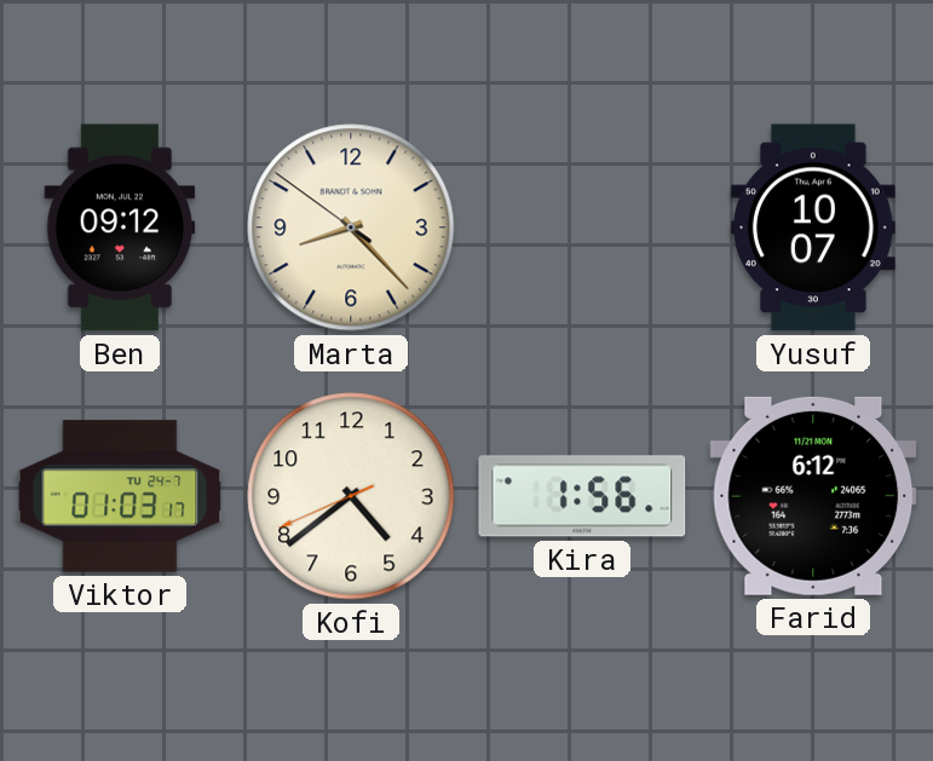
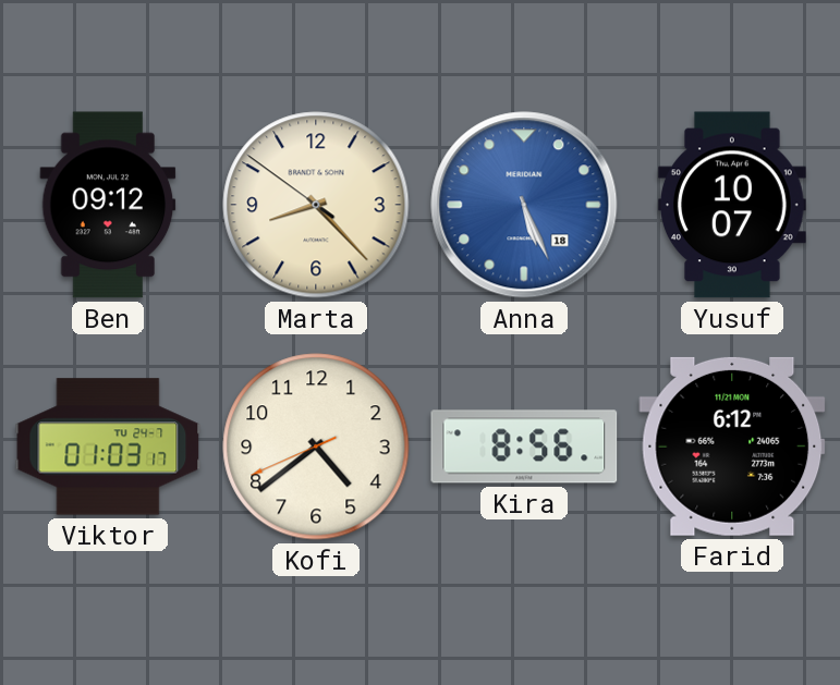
Anna: none -> 5:26
Kira: 1:56 -> 8:56
